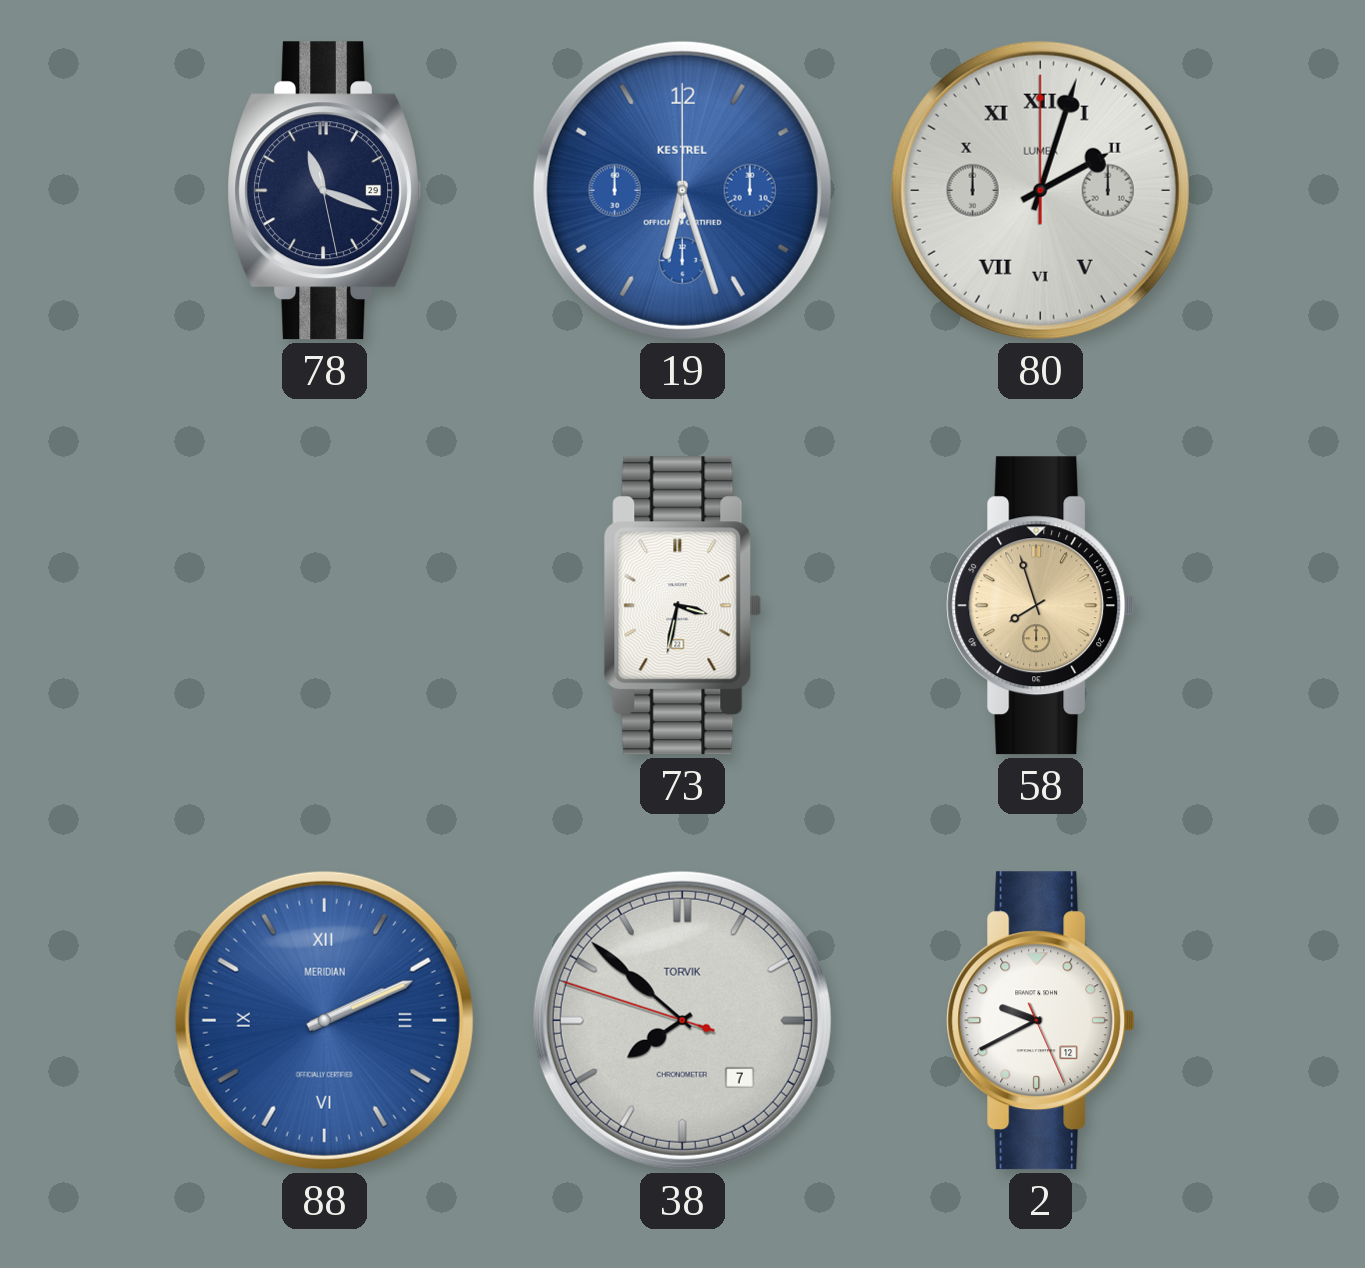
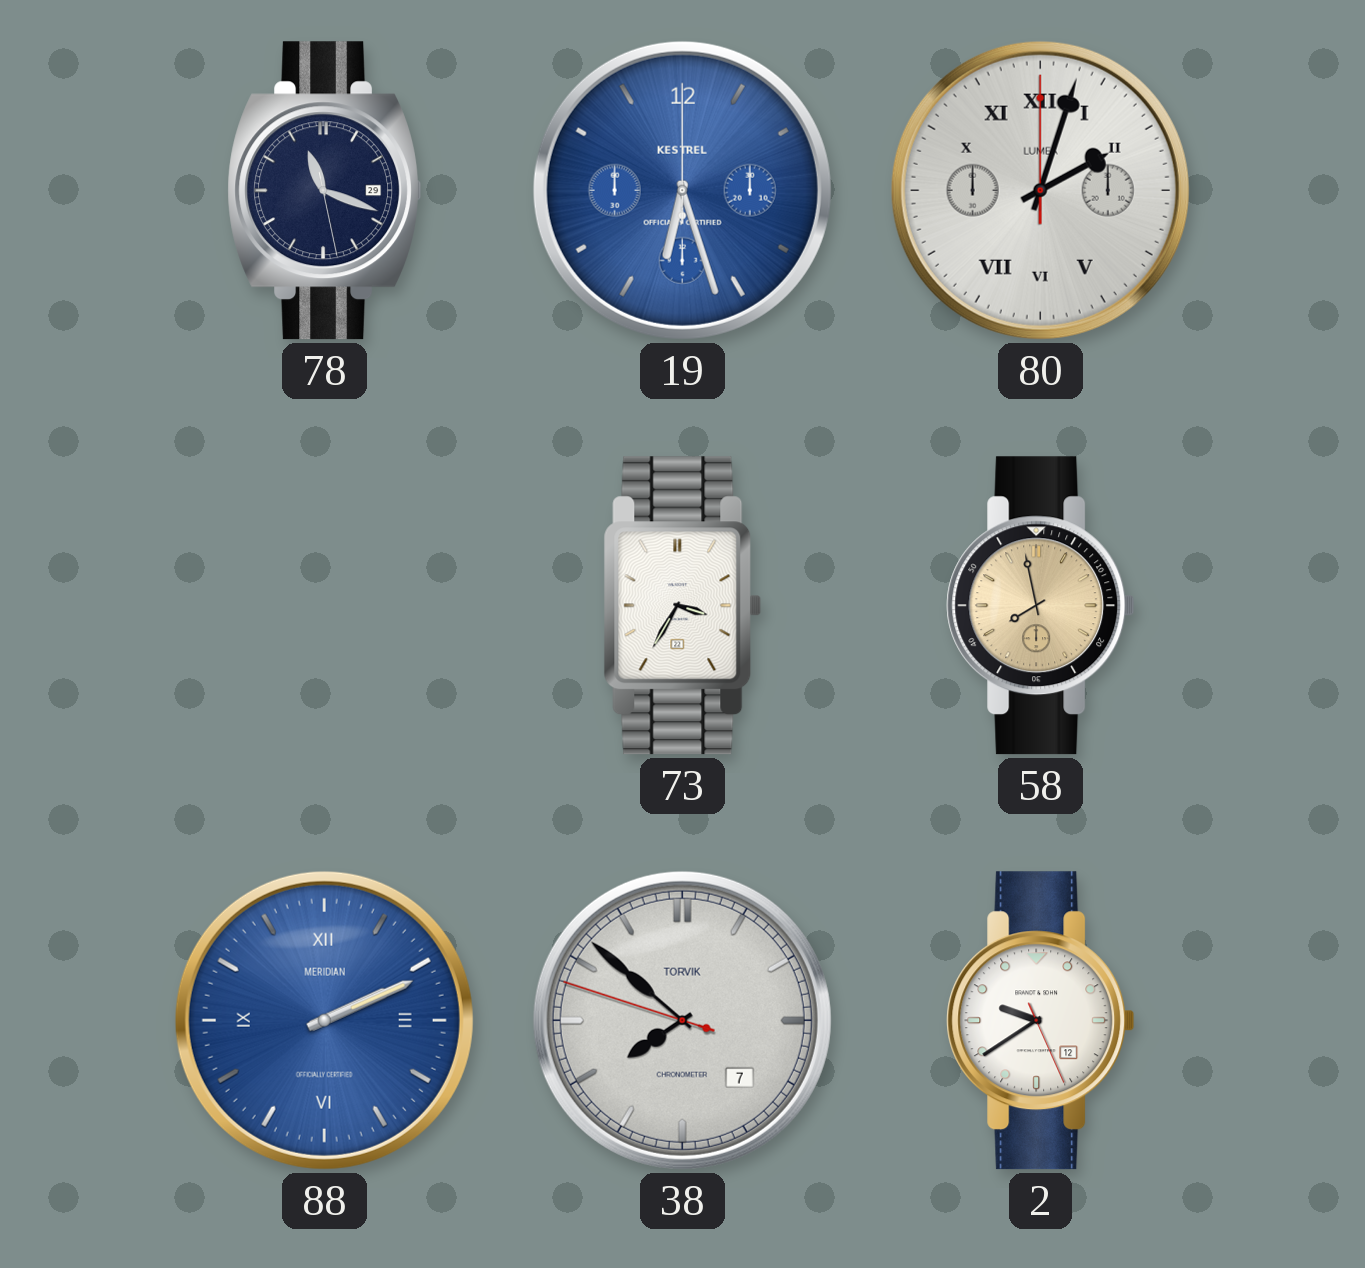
73: 3:32 -> 3:35
58: 7:57 -> 7:58
2: 9:40 -> 9:39
